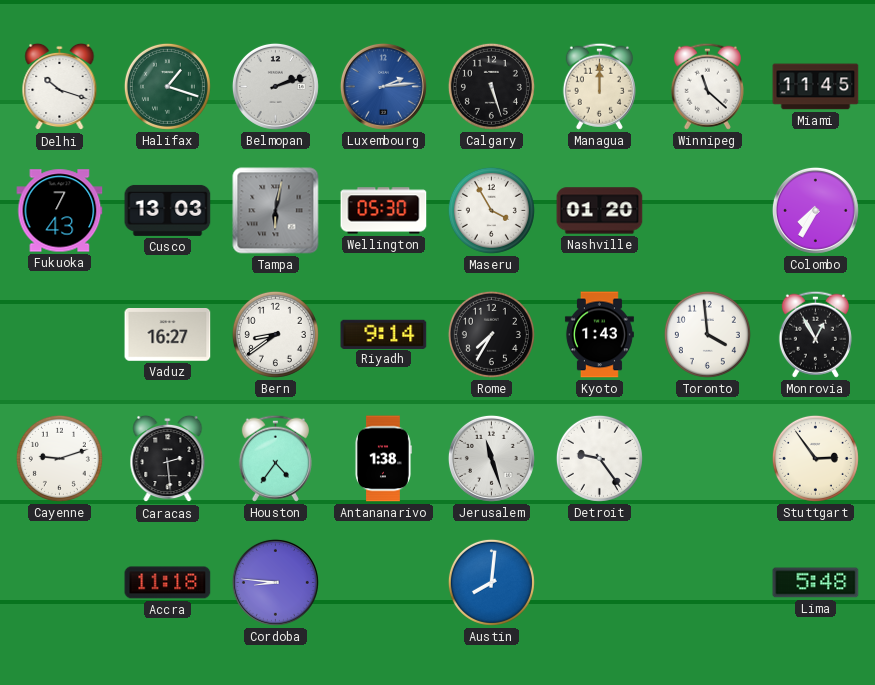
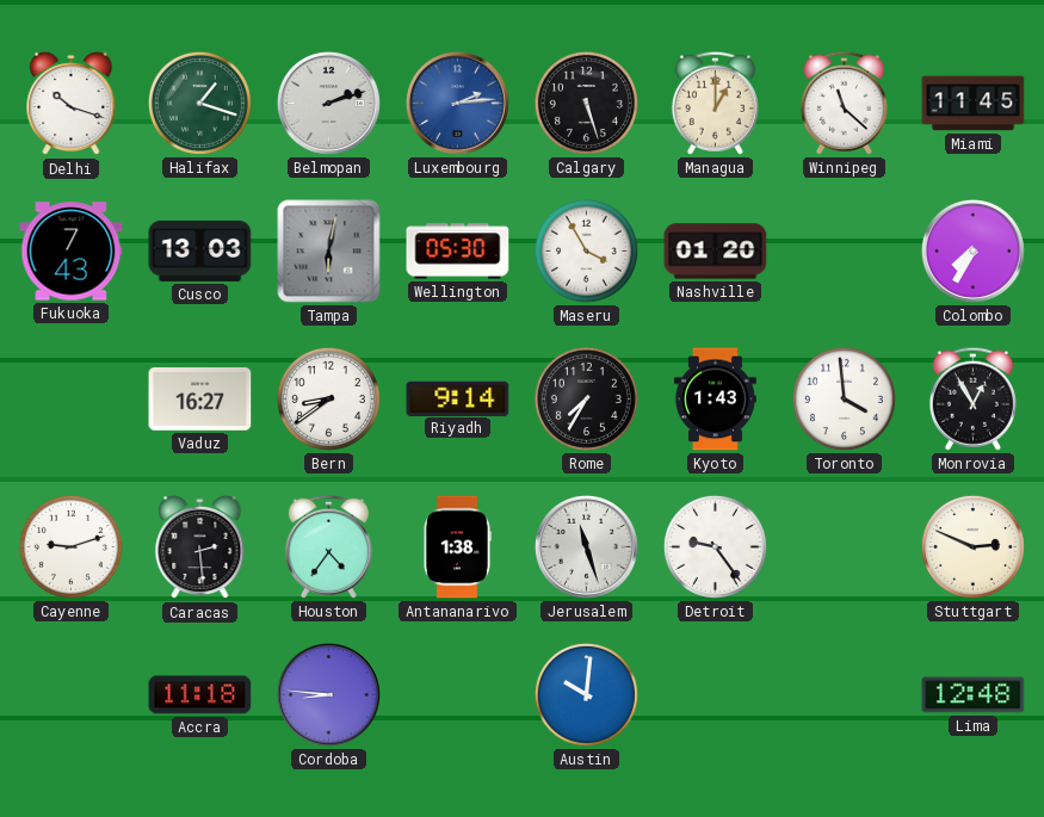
Managua: 12:00 -> 1:00
Stuttgart: 2:54 -> 2:49
Austin: 8:01 -> 10:01
Lima: 5:48 -> 12:48
